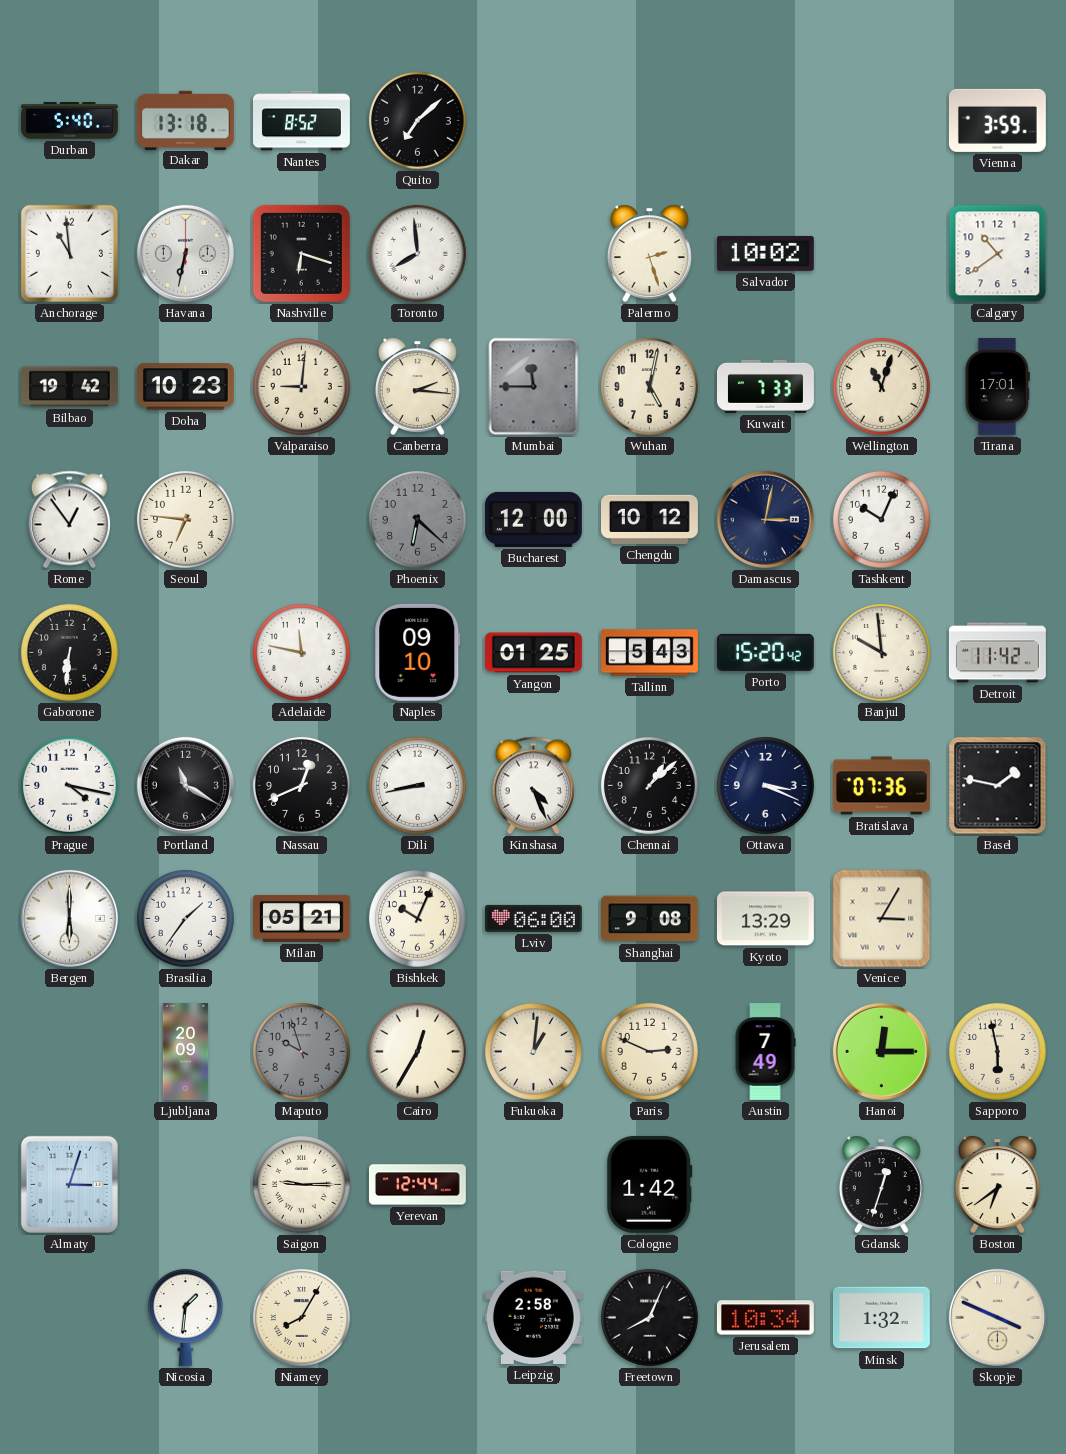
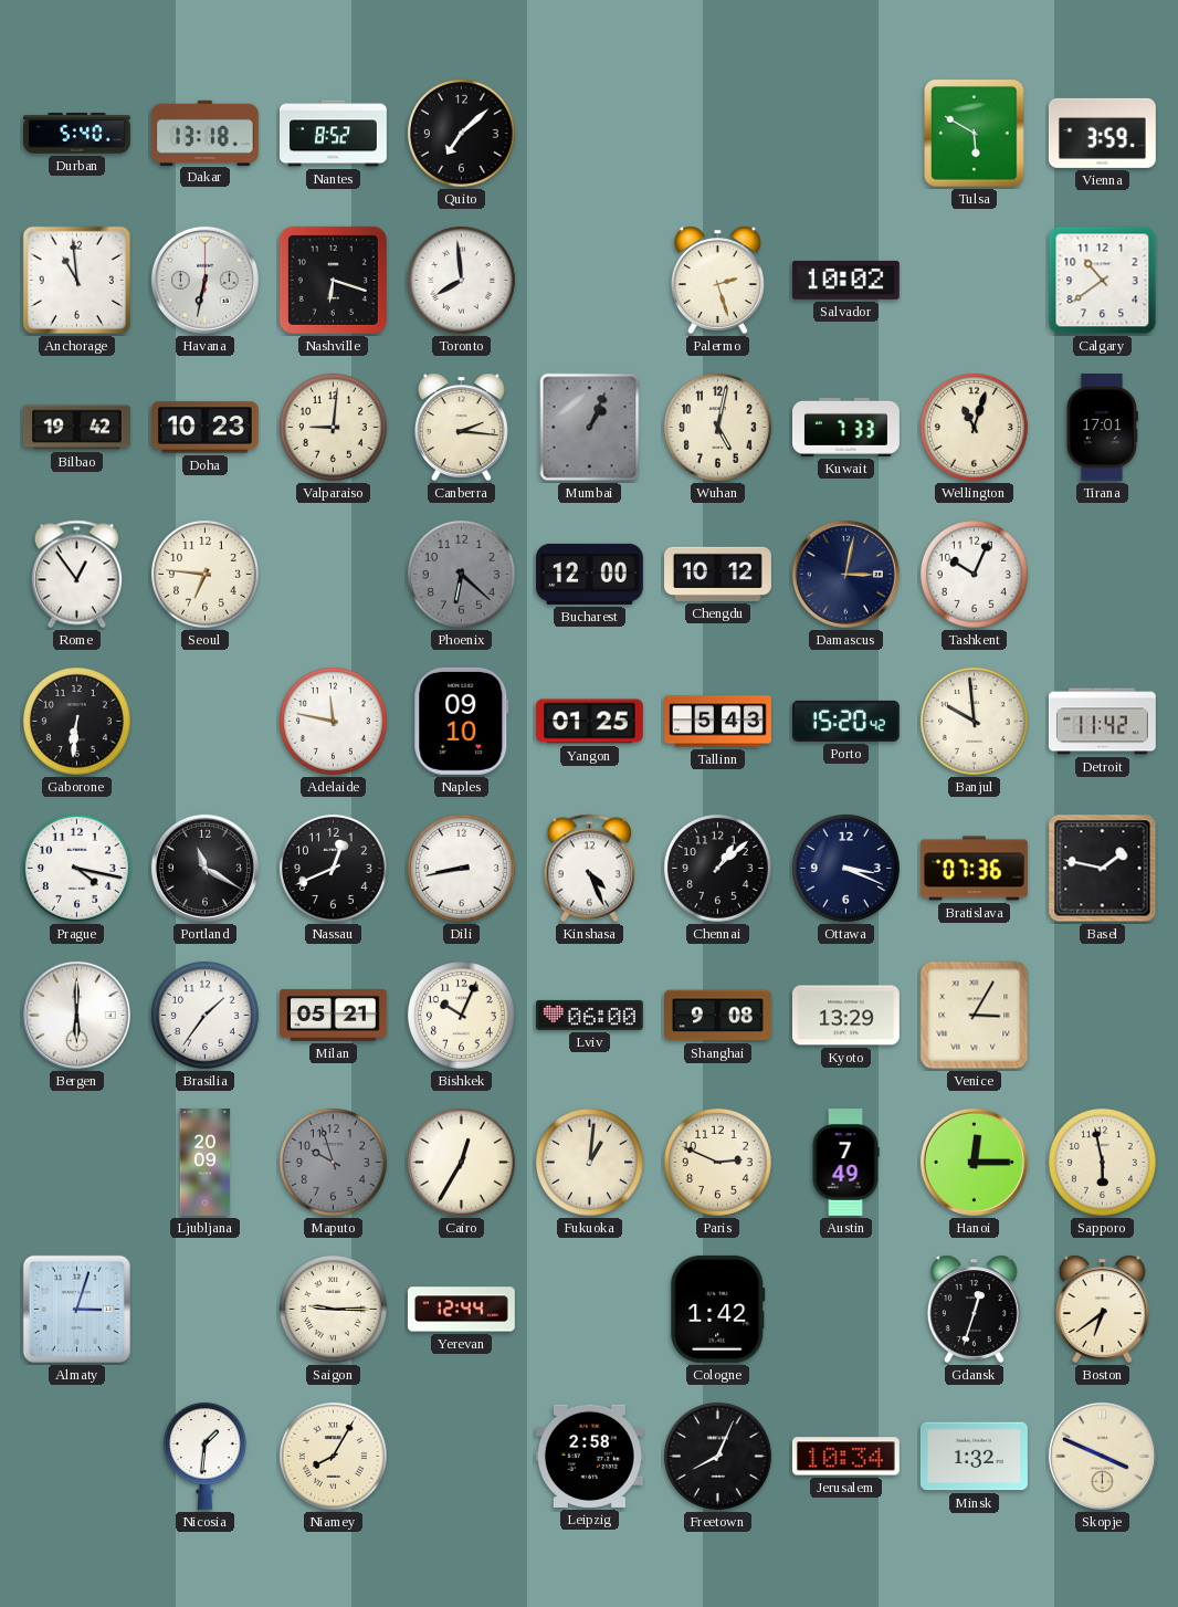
Tulsa: none -> 5:50
Mumbai: 11:45 -> 1:04
